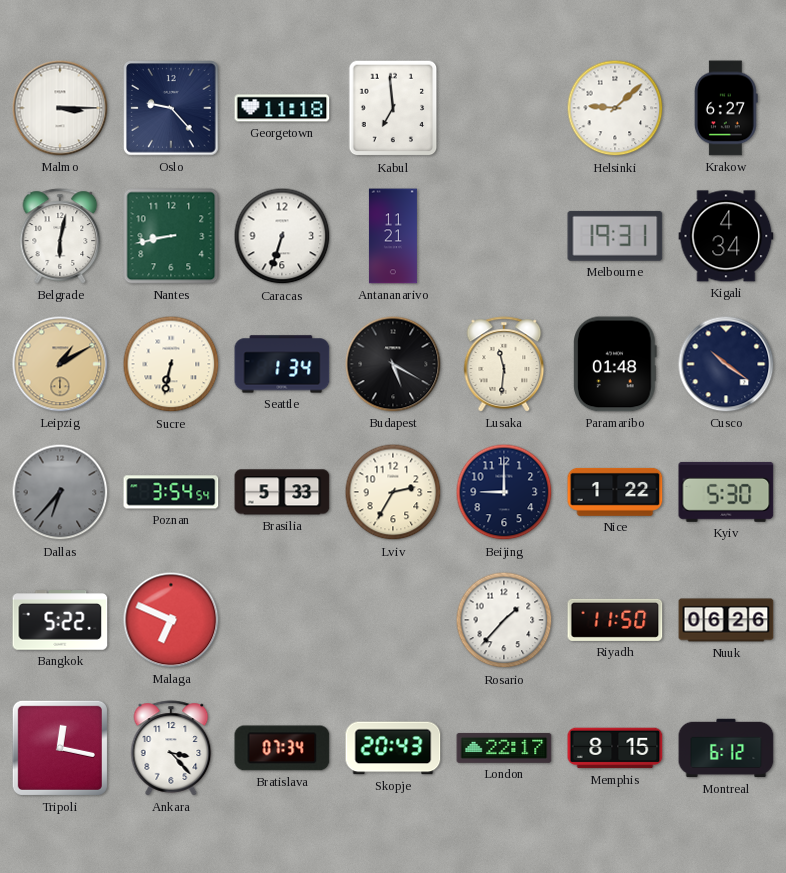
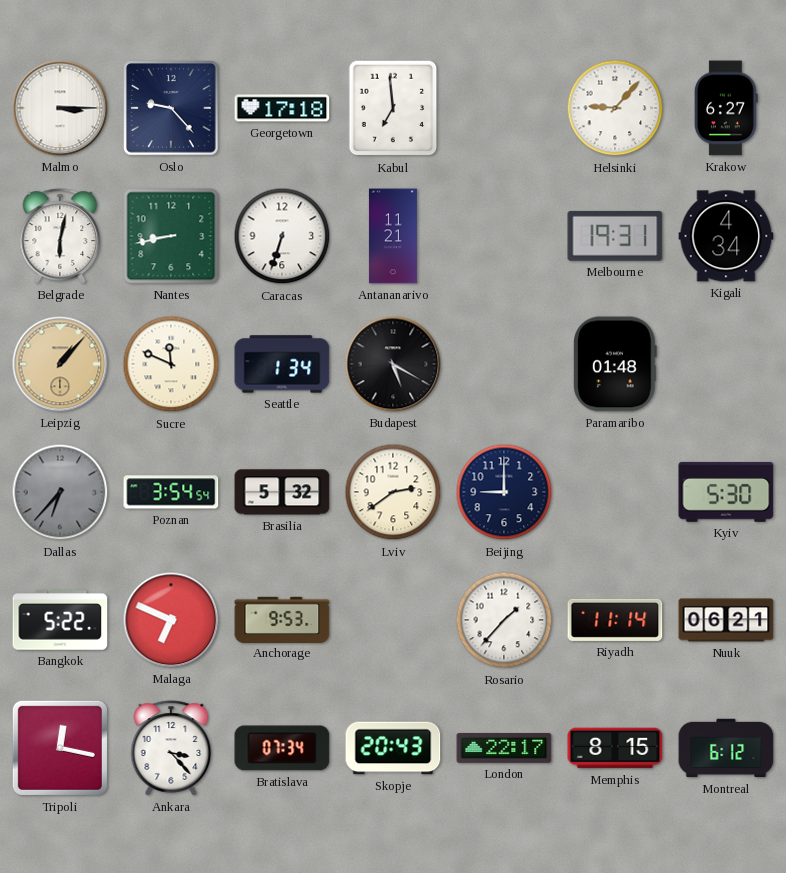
Georgetown: 11:18 -> 17:18
Helsinki: 9:08 -> 9:07
Leipzig: 1:10 -> 1:07
Sucre: 6:32 -> 11:49
Lusaka: 11:31 -> none
Cusco: 10:21 -> none
Brasilia: 5:33 -> 5:32
Lviv: 2:35 -> 2:39
Nice: 1:22 -> none
Anchorage: none -> 9:53
Riyadh: 11:50 -> 11:14
Nuuk: 06:26 -> 06:21
